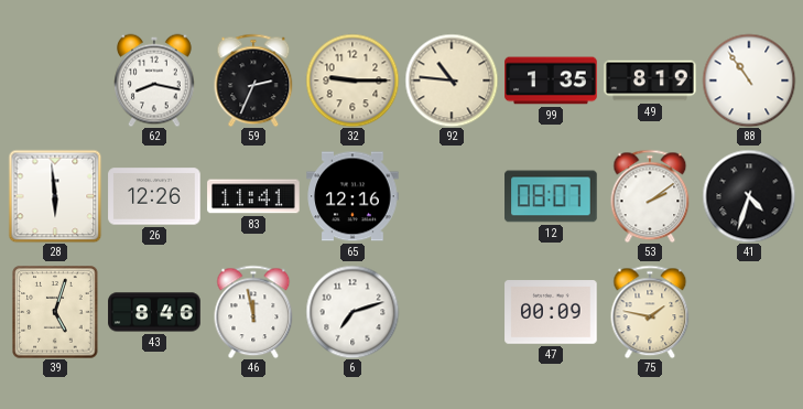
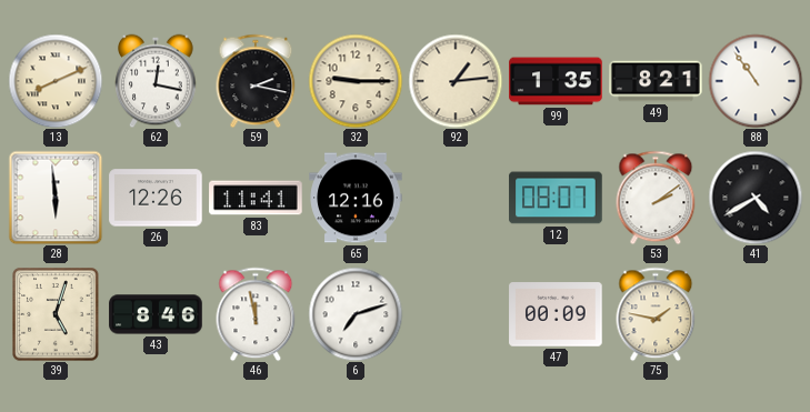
13: none -> 8:11
62: 8:17 -> 12:17
59: 2:34 -> 2:17
92: 10:46 -> 1:14
49: 8:19 -> 8:21
41: 4:33 -> 4:40
